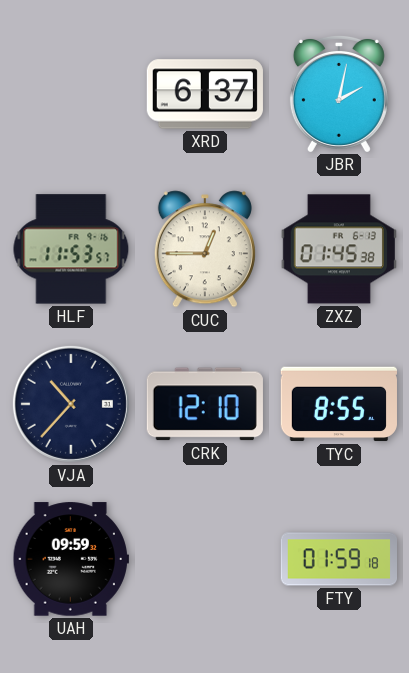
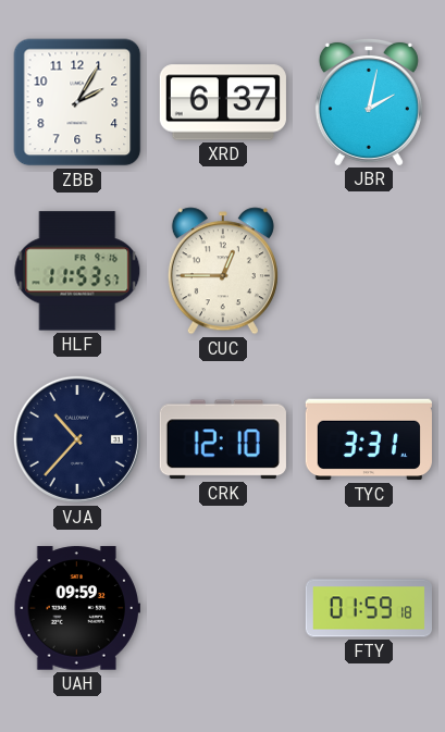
ZBB: none -> 2:05
ZXZ: 01:45 -> none
TYC: 8:55 -> 3:31
